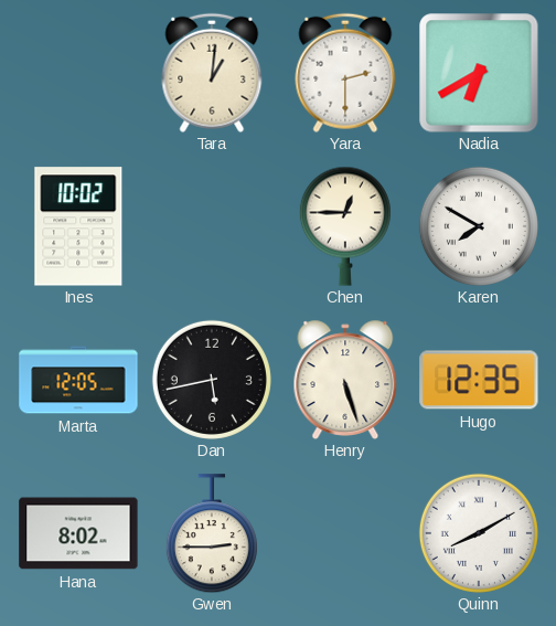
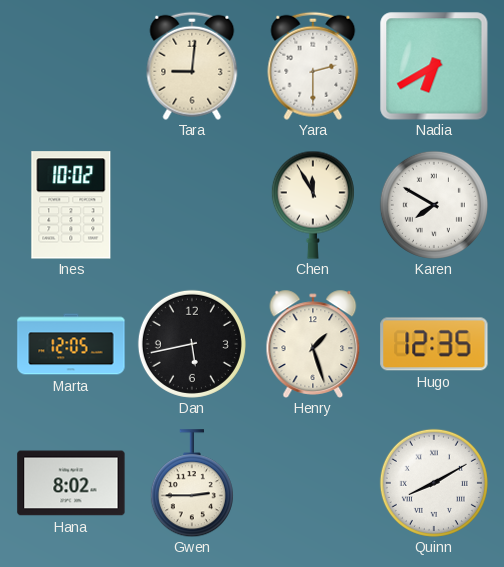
Tara: 1:01 -> 9:01
Chen: 12:45 -> 11:55
Henry: 5:27 -> 1:27
